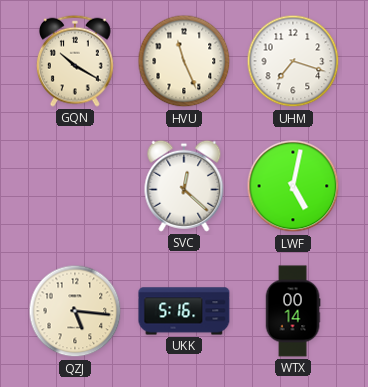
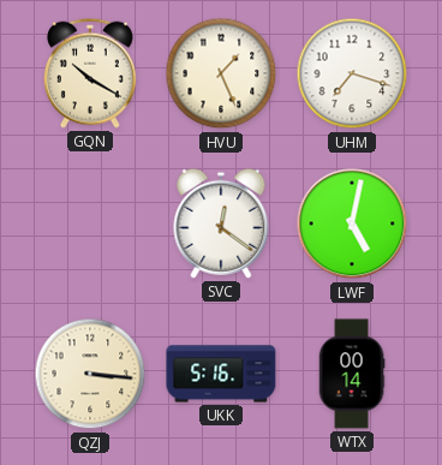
HVU: 11:26 -> 1:26
SVC: 12:22 -> 12:21
QZJ: 5:16 -> 3:16
